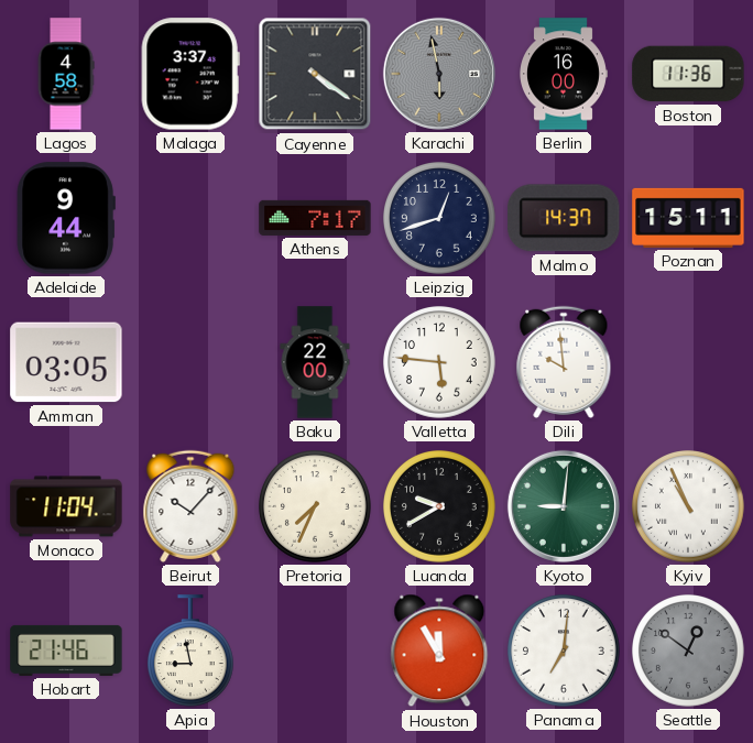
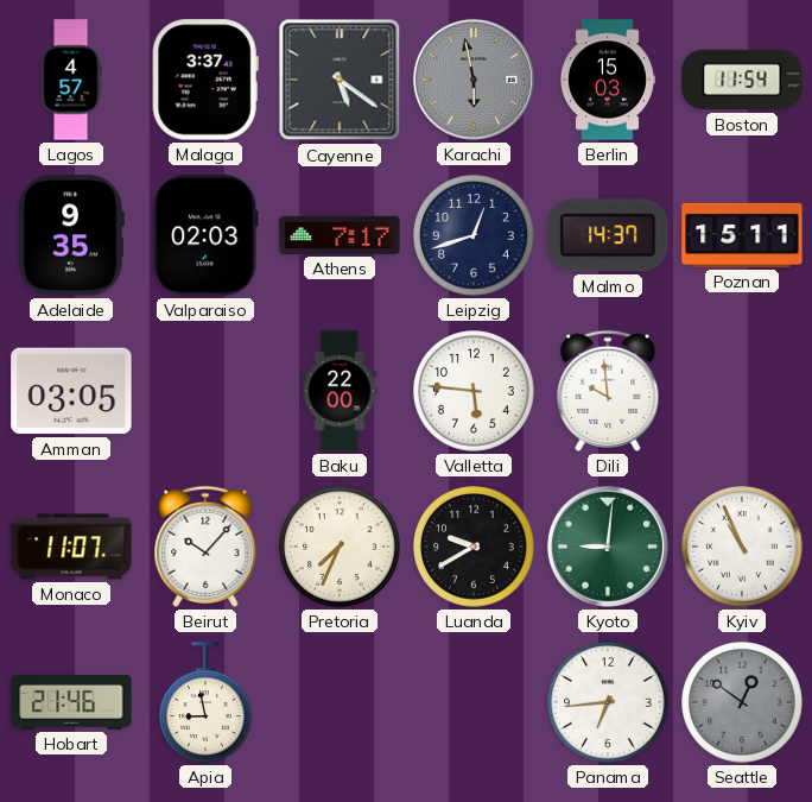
Lagos: 4:58 -> 4:57
Cayenne: 4:21 -> 5:21
Berlin: 16:00 -> 15:03
Boston: 11:36 -> 11:54
Adelaide: 9:44 -> 9:35
Valparaiso: none -> 02:03
Monaco: 11:04 -> 11:07
Houston: 11:55 -> none
Panama: 7:01 -> 6:44
